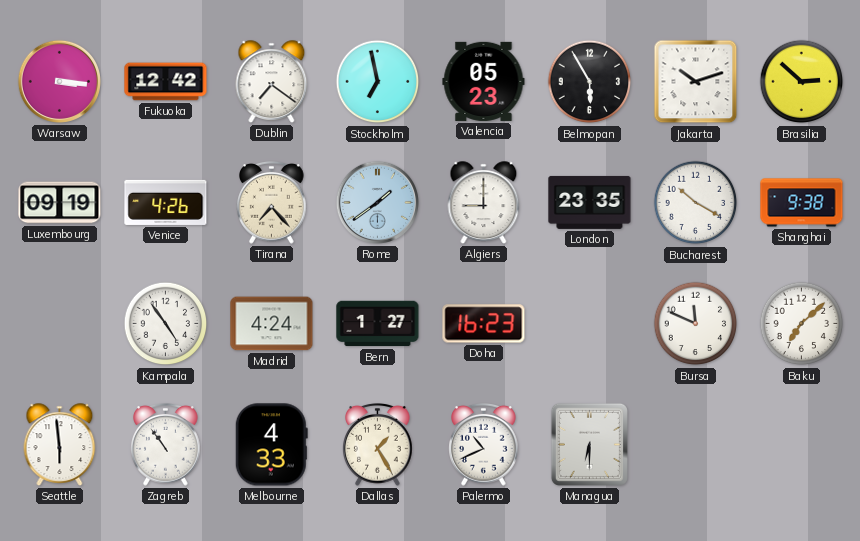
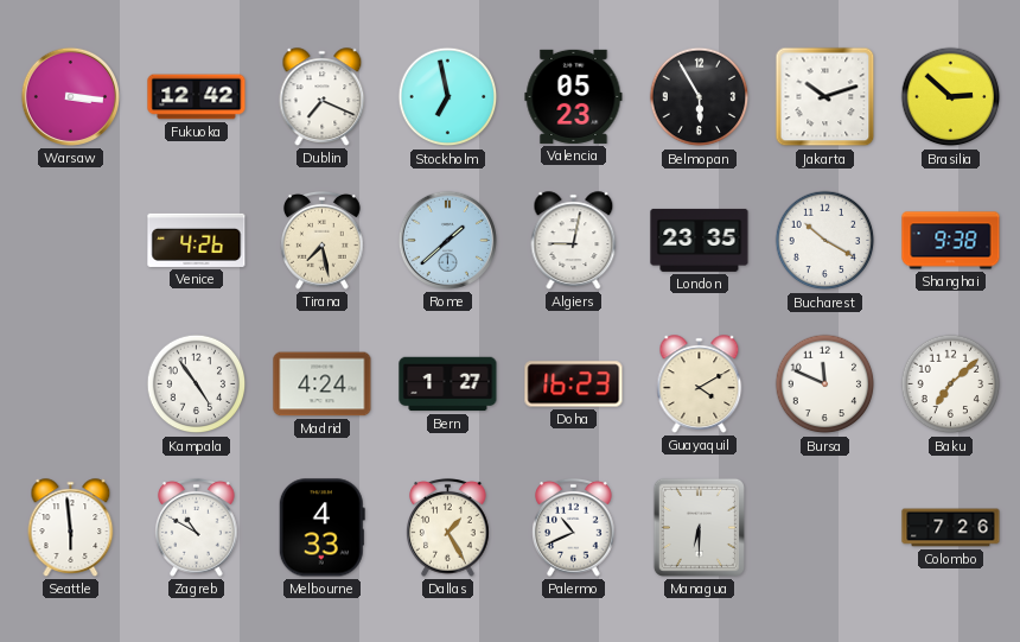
Dublin: 7:21 -> 7:19
Luxembourg: 09:19 -> none
Tirana: 7:23 -> 7:28
Rome: 1:39 -> 1:38
Algiers: 9:00 -> 9:02
Guayaquil: none -> 4:10
Zagreb: 10:54 -> 10:50
Colombo: none -> 7:26
